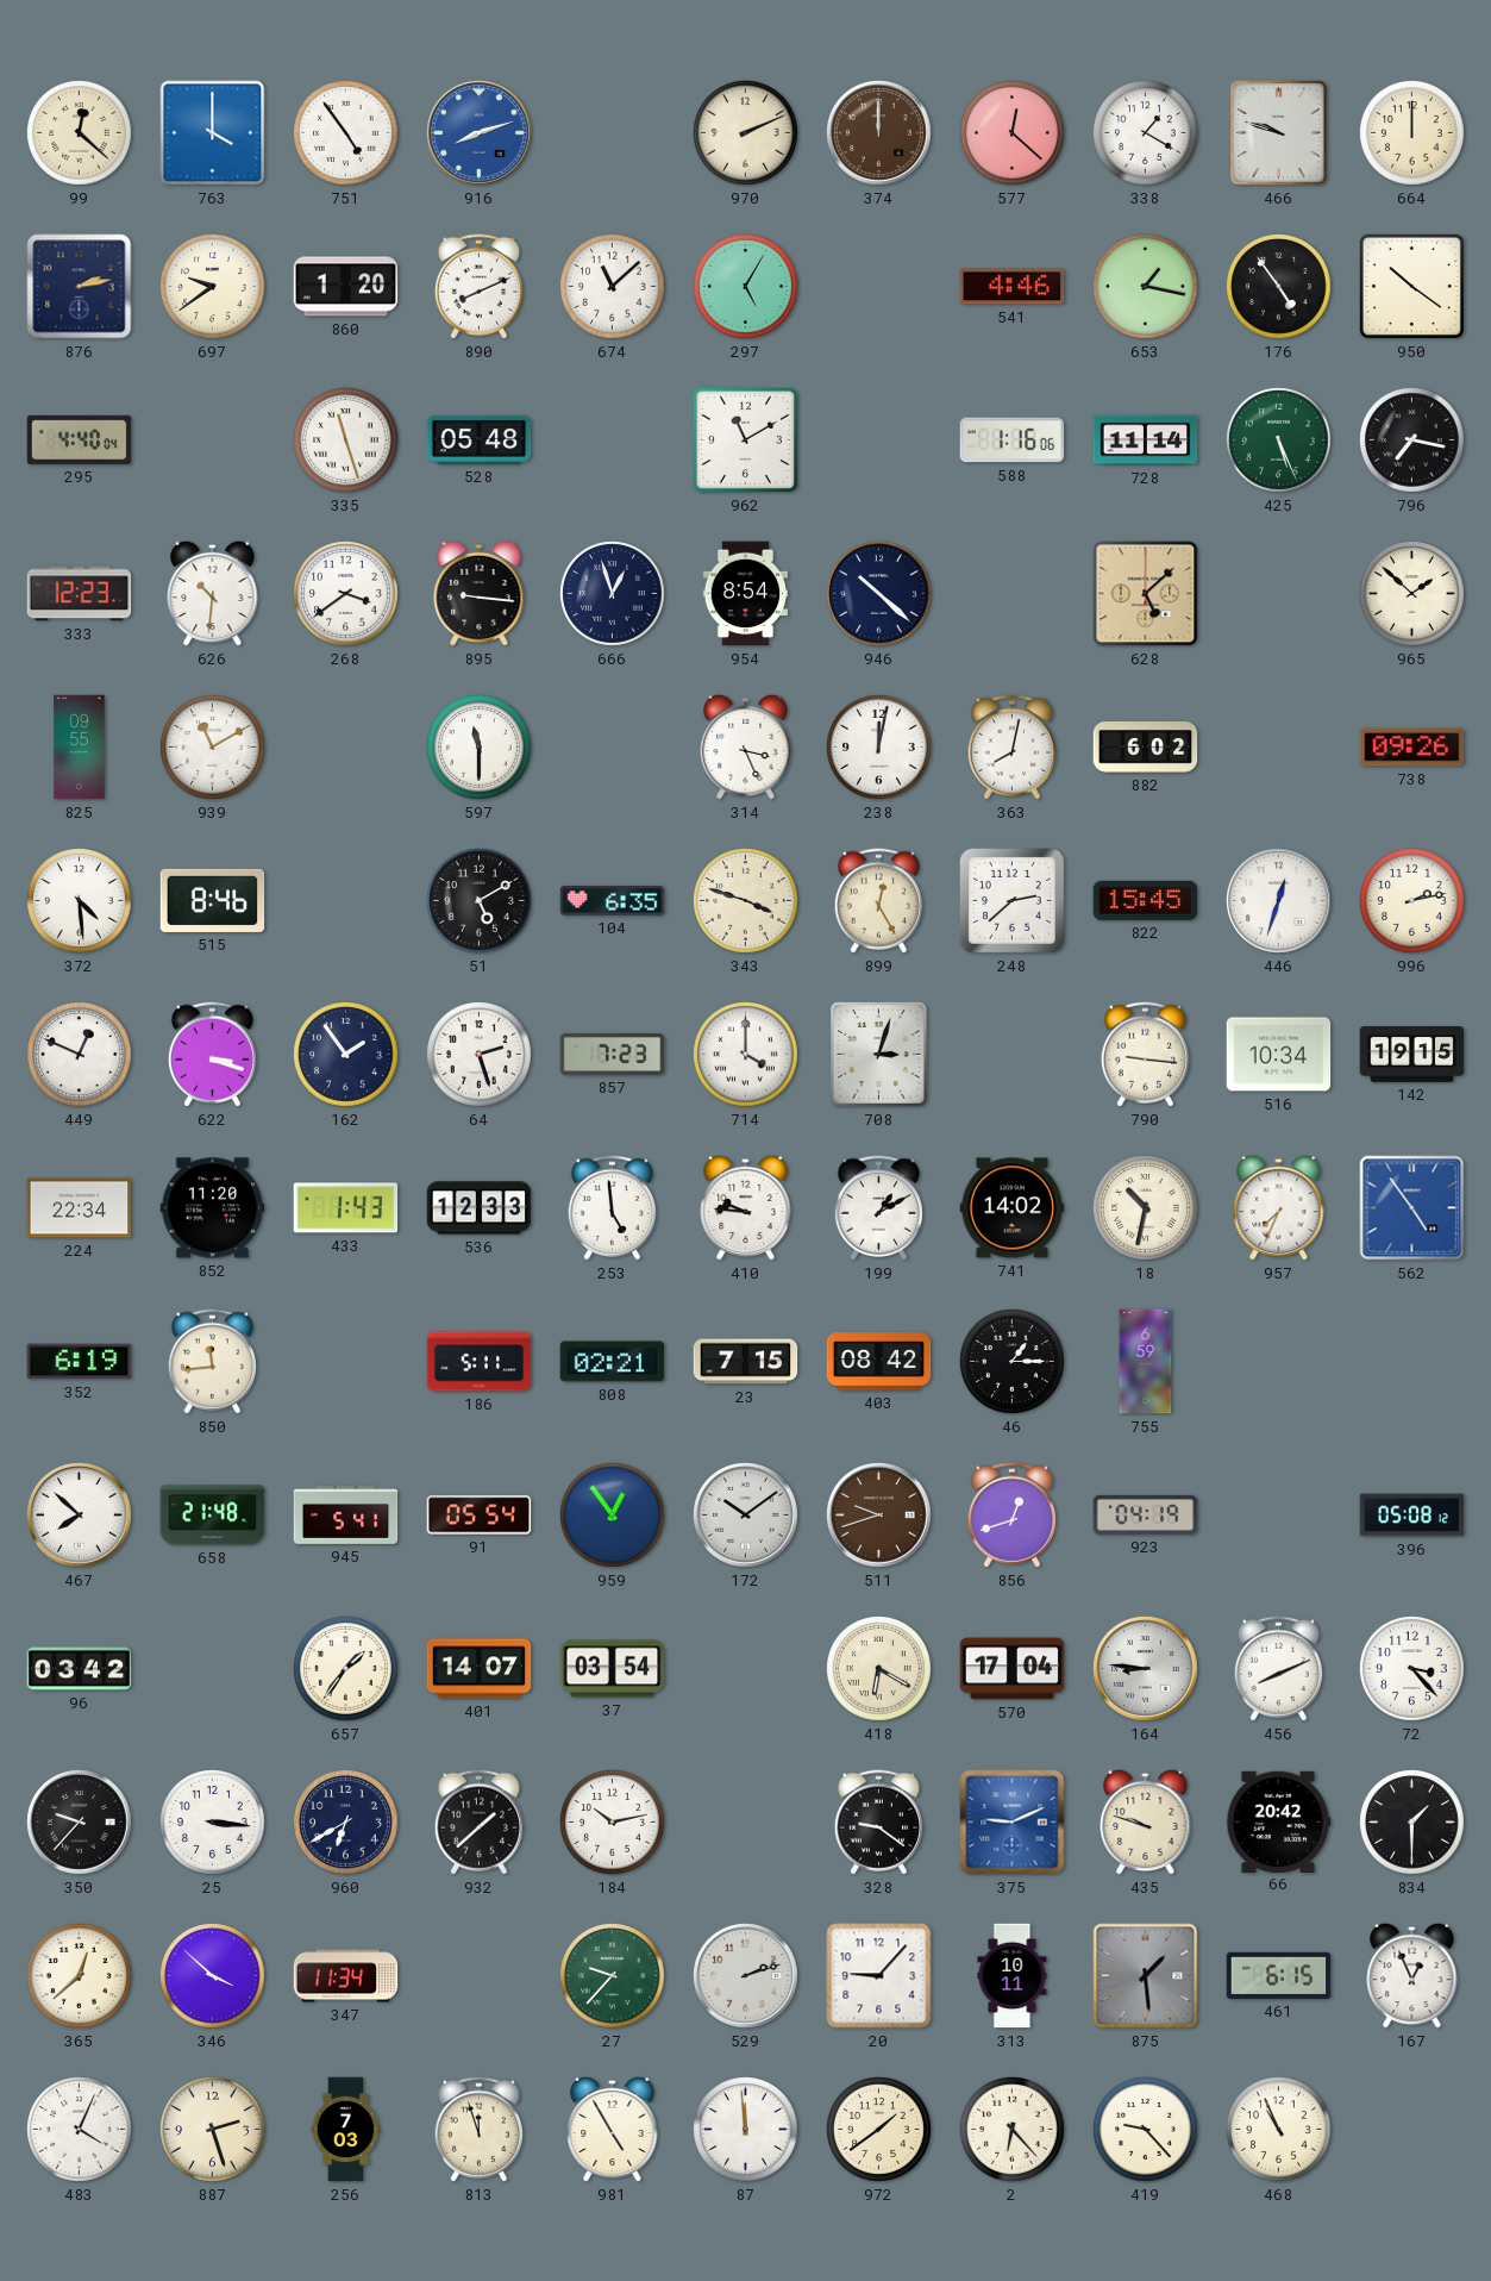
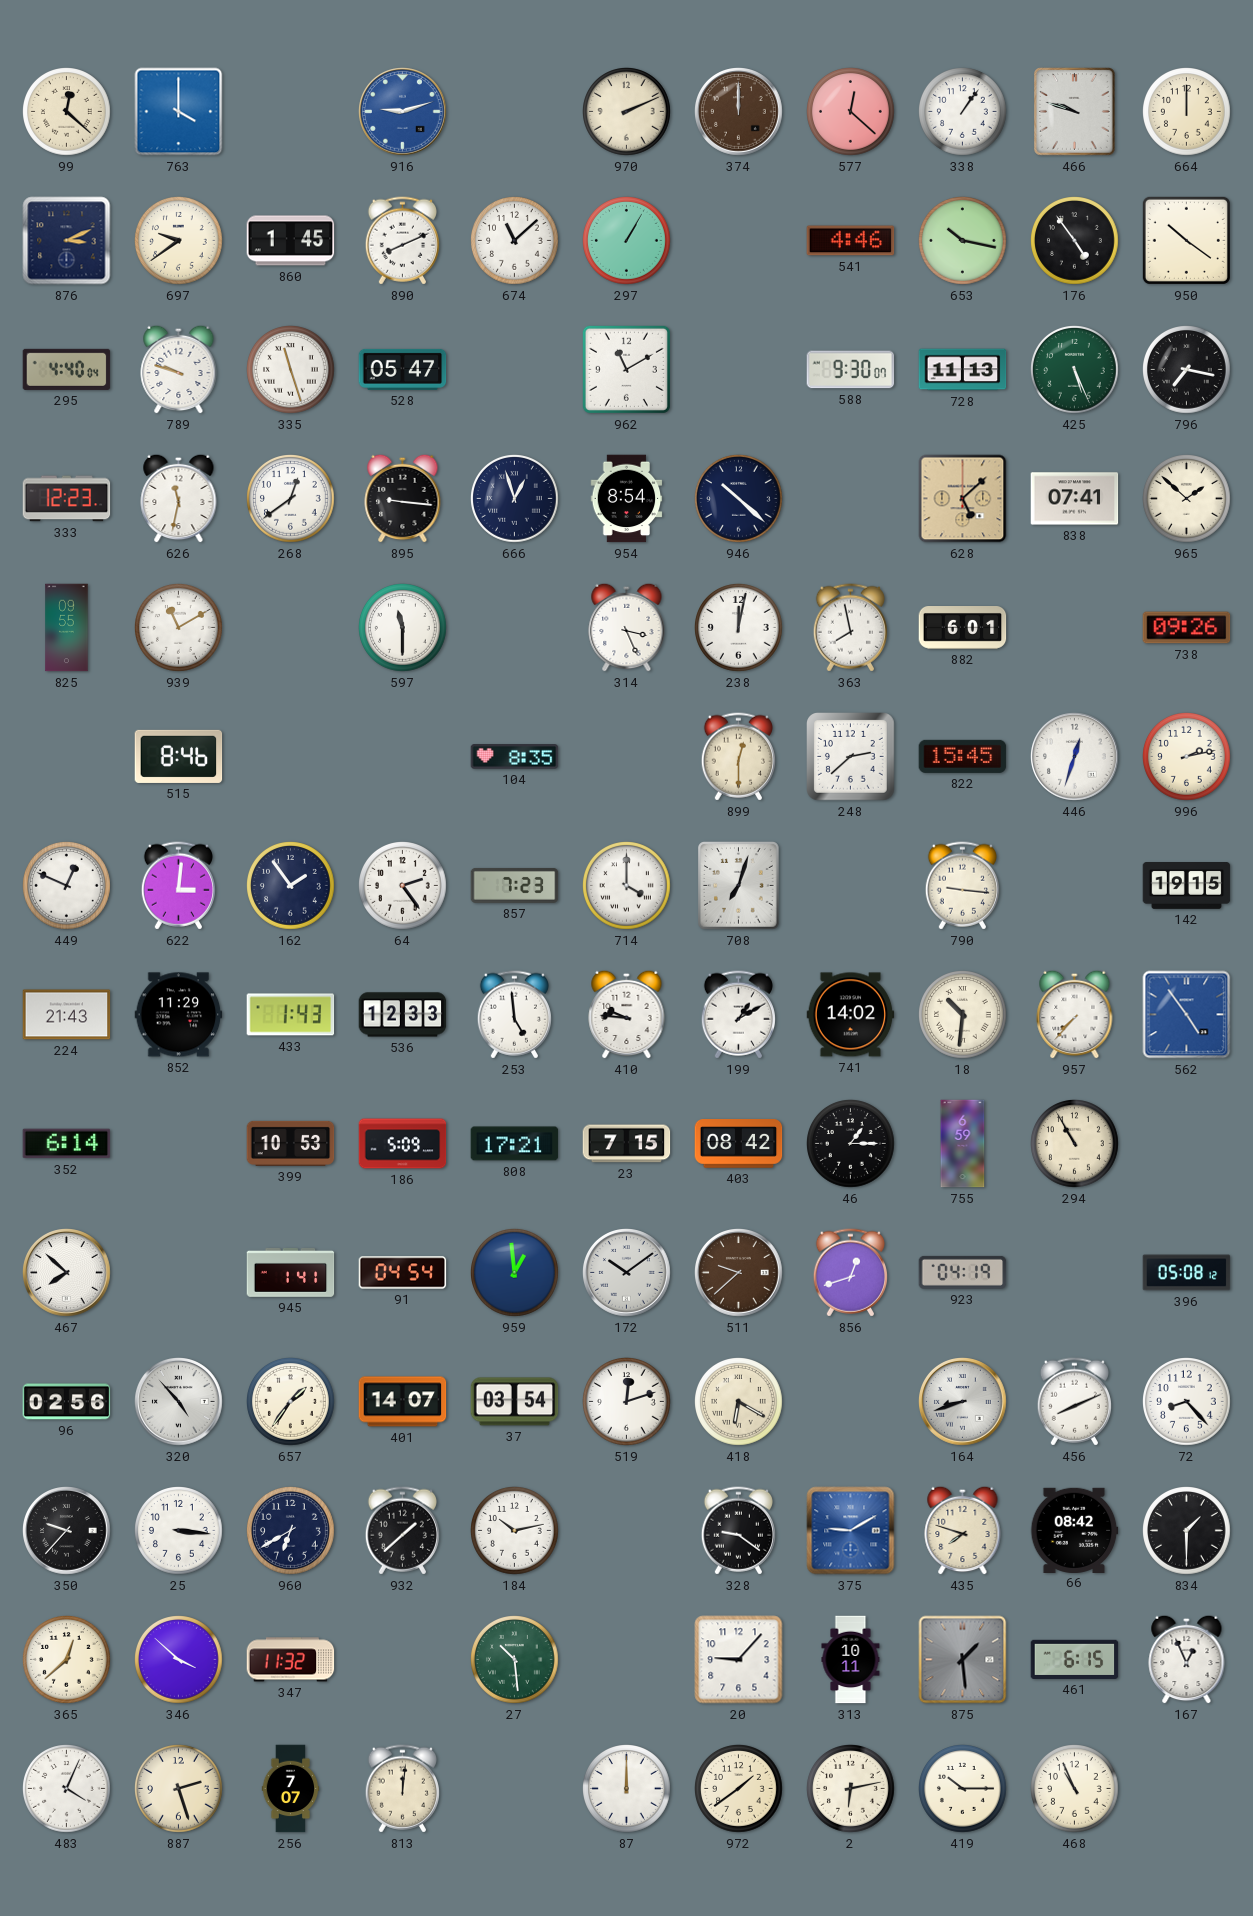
751: 4:54 -> none
916: 8:12 -> 9:12
338: 1:20 -> 1:06
876: 2:13 -> 3:11
860: 1:20 -> 1:45
297: 5:05 -> 1:05
653: 1:17 -> 10:17
789: none -> 9:48
528: 05:48 -> 05:47
588: 1:16 -> 9:30
728: 11:14 -> 11:13
626: 10:31 -> 11:32
268: 3:39 -> 12:39
838: none -> 07:41
363: 8:02 -> 7:58
882: 6:02 -> 6:01
372: 4:29 -> none
51: 5:10 -> none
104: 6:35 -> 8:35
343: 3:48 -> none
899: 12:25 -> 12:30
622: 3:18 -> 3:01
64: 2:27 -> 2:24
708: 3:03 -> 7:03
516: 10:34 -> none
224: 22:34 -> 21:43
852: 11:20 -> 11:29
18: 10:32 -> 10:31
957: 7:34 -> 7:37
352: 6:19 -> 6:14
850: 11:44 -> none
399: none -> 10:53
186: 5:11 -> 5:09
808: 02:21 -> 17:21
294: none -> 10:55
658: 21:48 -> none
945: 5:41 -> 1:41
91: 05:54 -> 04:54
959: 12:54 -> 12:59
511: 9:42 -> 9:38
96: 03:42 -> 02:56
320: none -> 4:53
519: none -> 12:12
570: 17:04 -> none
164: 8:46 -> 8:42
72: 3:23 -> 8:23
375: 9:11 -> 9:10
435: 9:48 -> 7:48
66: 20:42 -> 08:42
347: 11:34 -> 11:32
27: 9:37 -> 10:29
529: 2:12 -> none
256: 7:03 -> 7:07
813: 11:57 -> 12:01
981: 4:55 -> none
87: 11:59 -> 12:00
2: 6:23 -> 6:13
419: 9:23 -> 10:15
